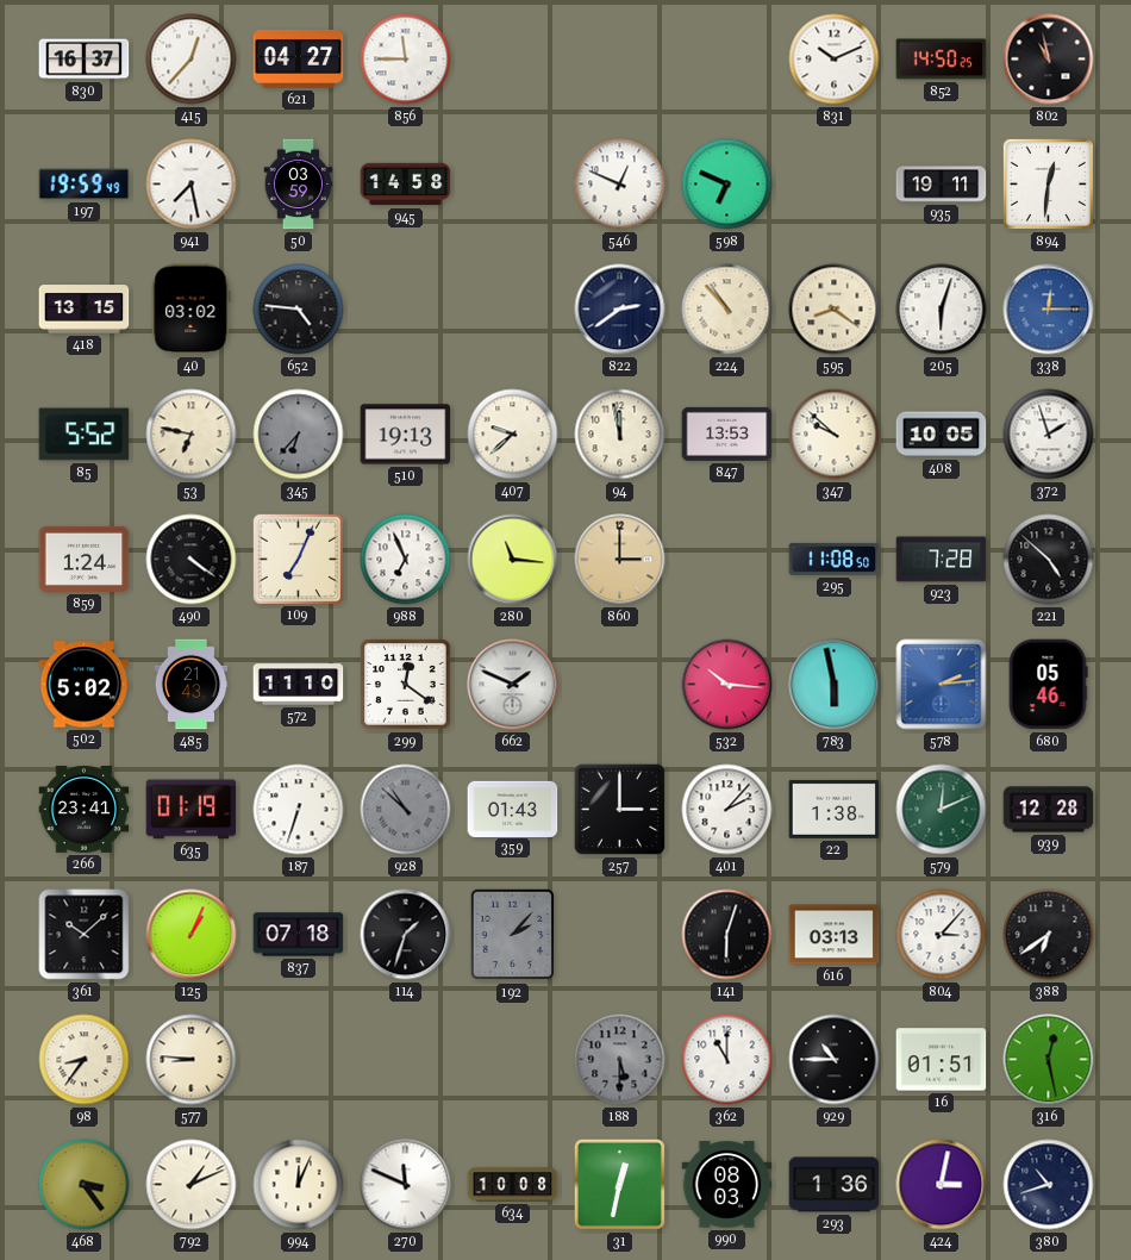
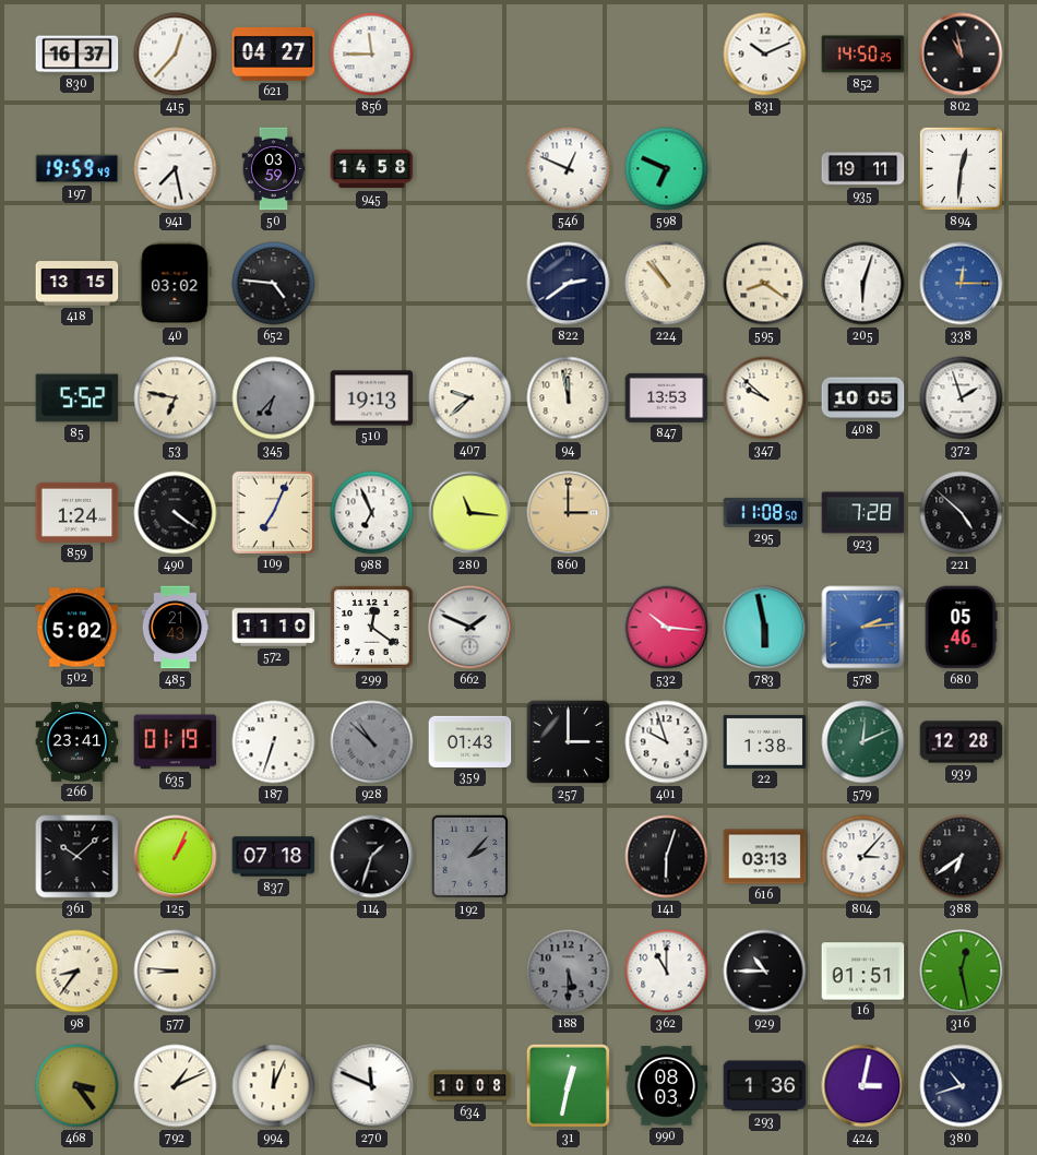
401: 2:07 -> 9:57
